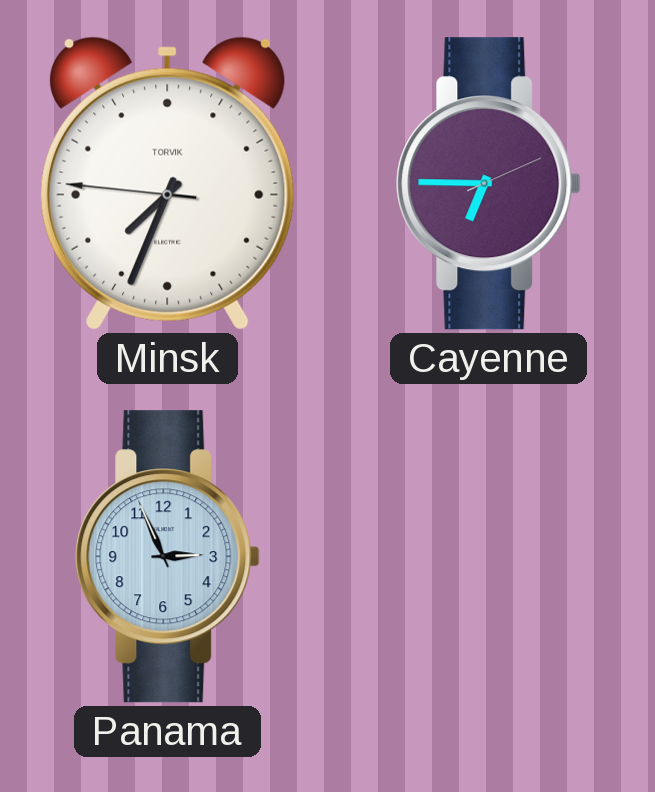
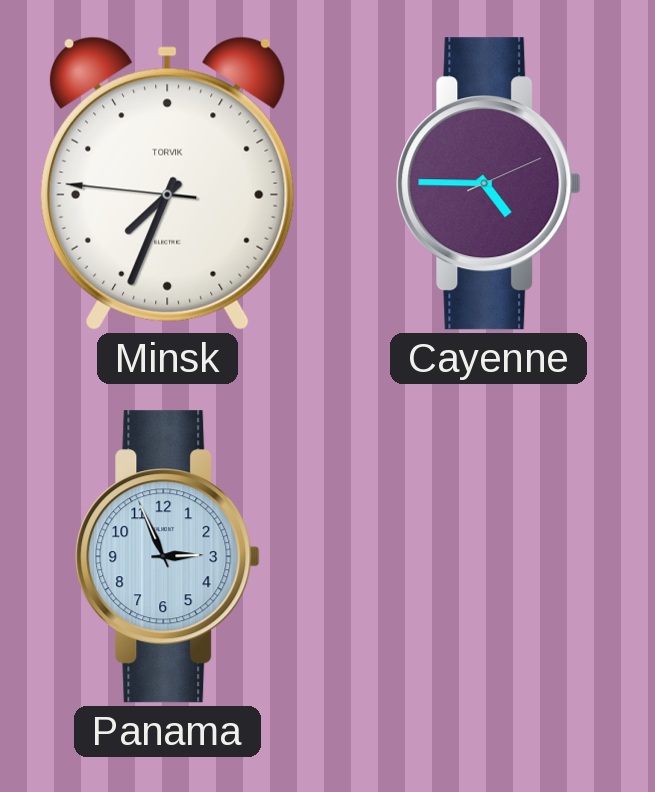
Cayenne: 6:45 -> 4:45
